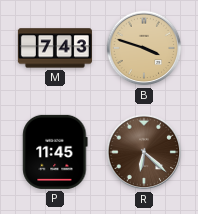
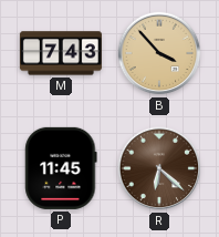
B: 3:48 -> 3:53
